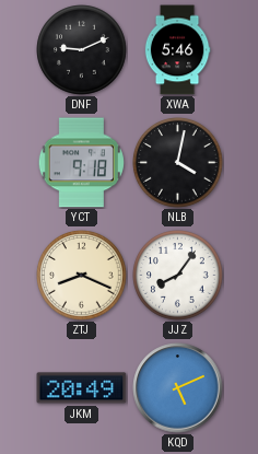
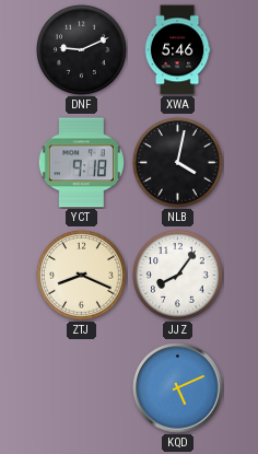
JKM: 20:49 -> none
